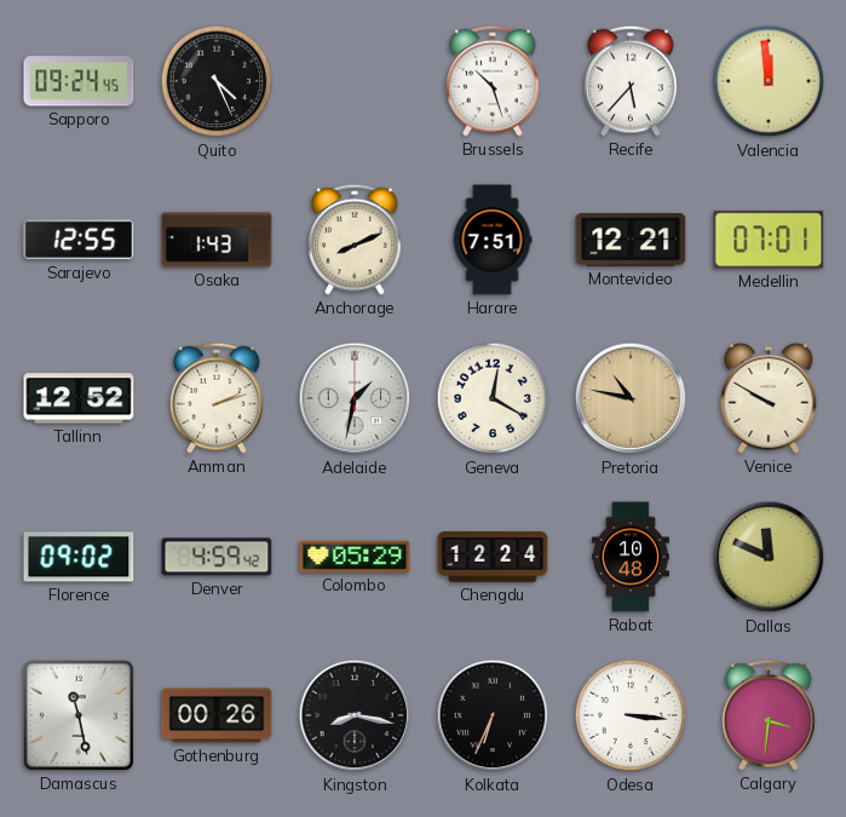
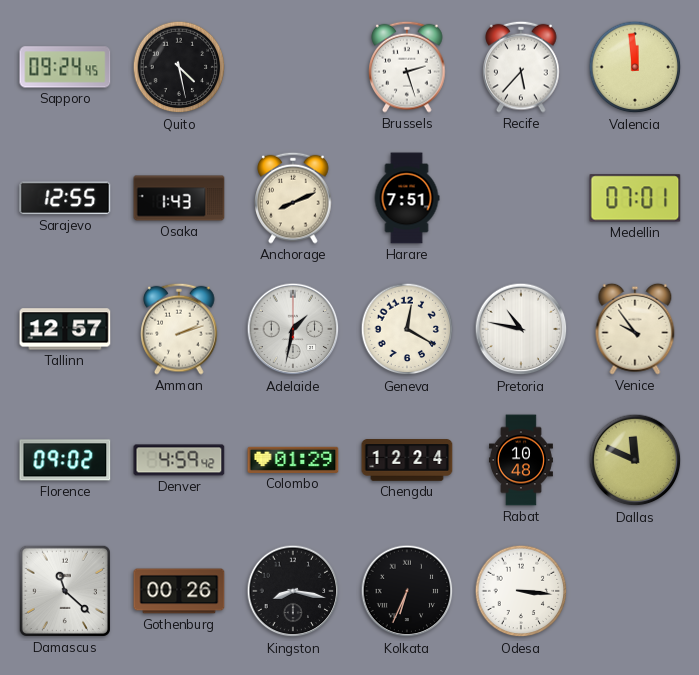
Quito: 4:26 -> 4:28
Brussels: 10:27 -> 2:27
Montevideo: 12:21 -> none
Tallinn: 12:52 -> 12:57
Pretoria dial: champagne -> white
Venice: 9:50 -> 9:54
Colombo: 05:29 -> 01:29
Damascus: 11:28 -> 11:22
Calgary: 3:31 -> none
